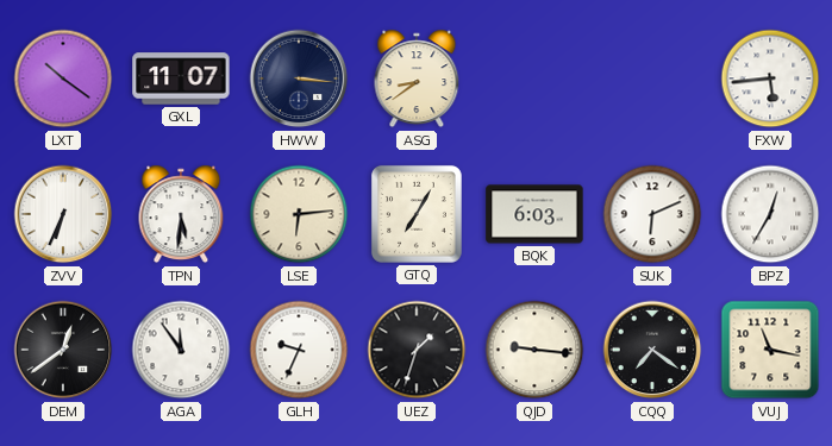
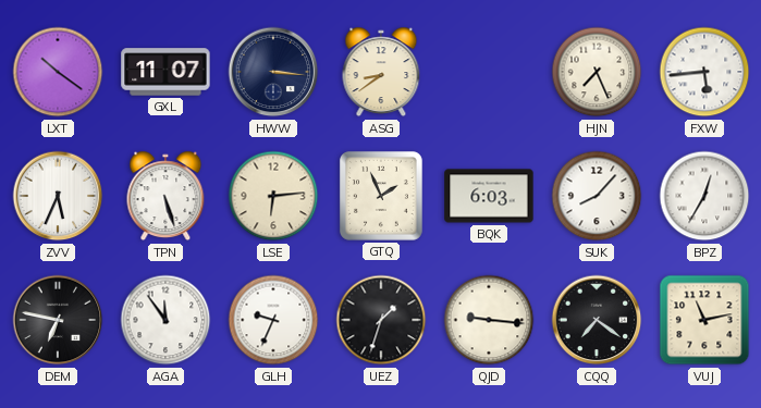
HJN: none -> 7:26
ZVV: 6:34 -> 5:34
TPN: 5:31 -> 5:27
GTQ: 7:05 -> 1:56
SUK: 6:11 -> 8:07
DEM: 12:39 -> 6:47
VUJ: 11:17 -> 11:13
